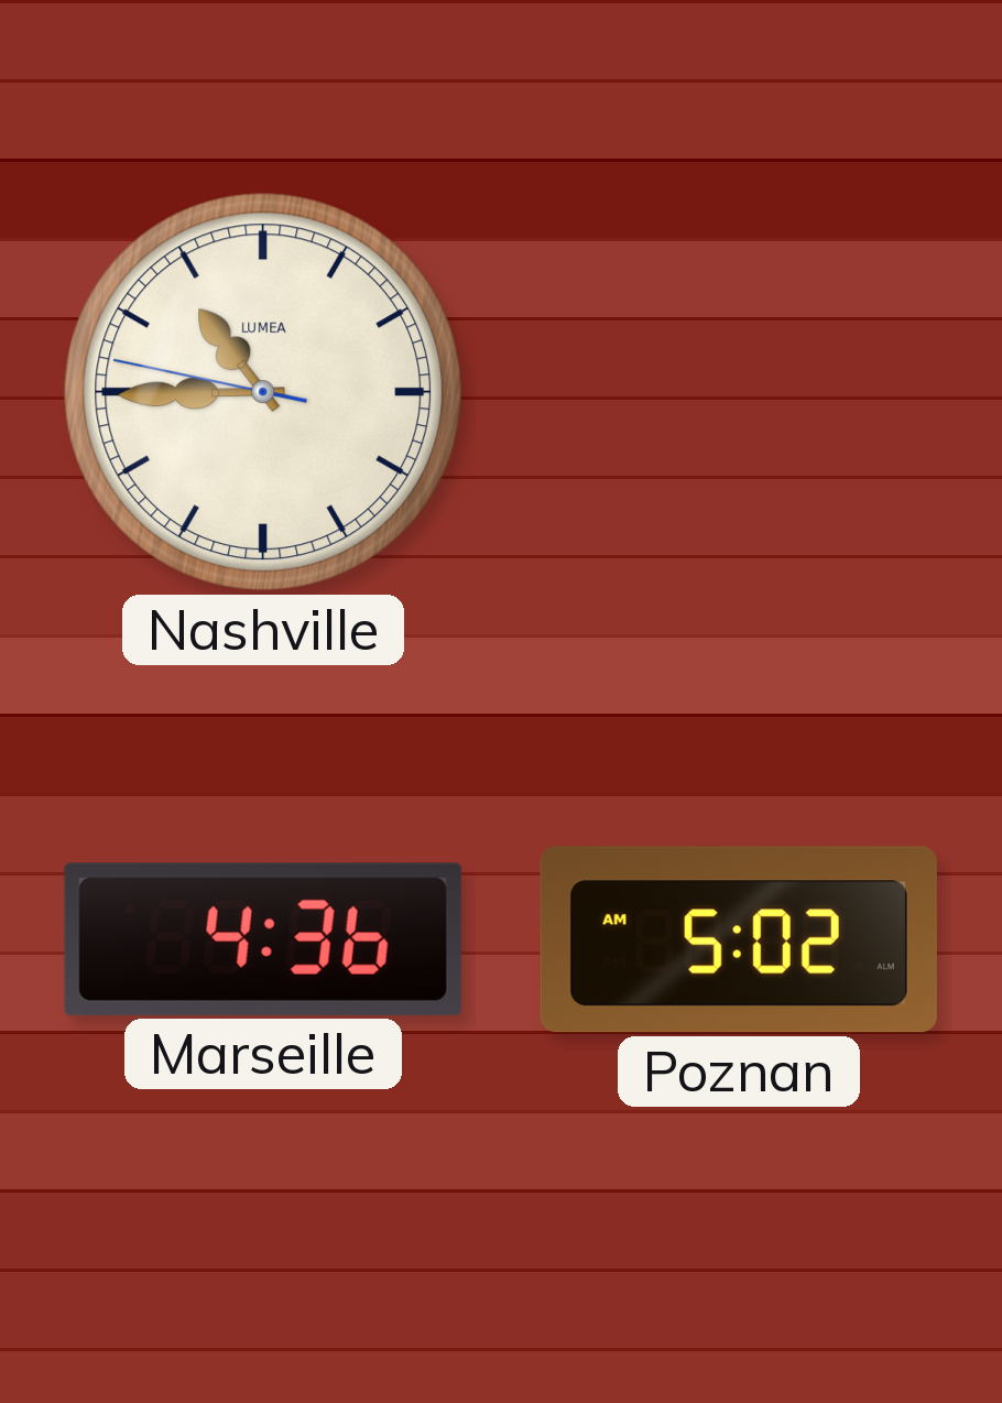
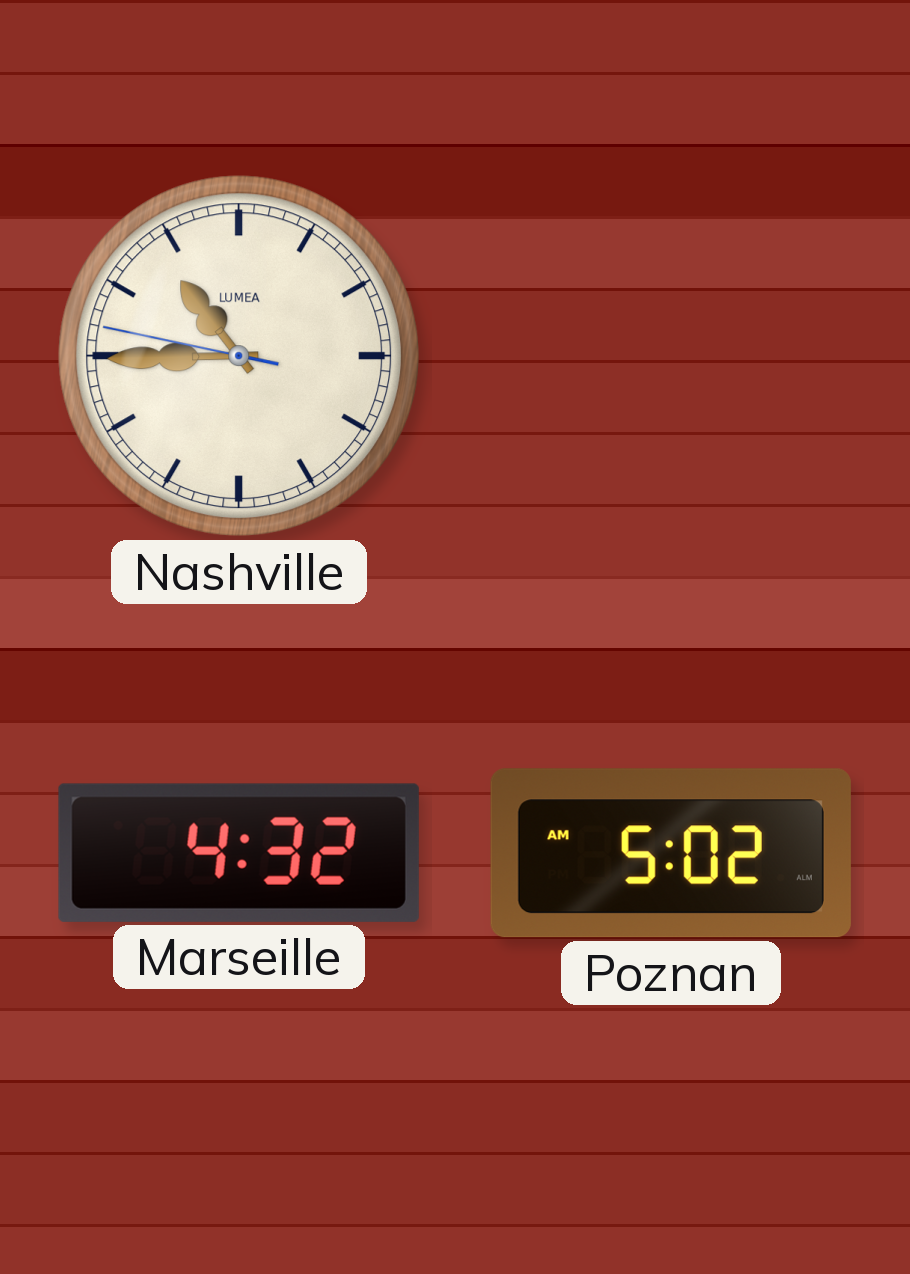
Marseille: 4:36 -> 4:32
